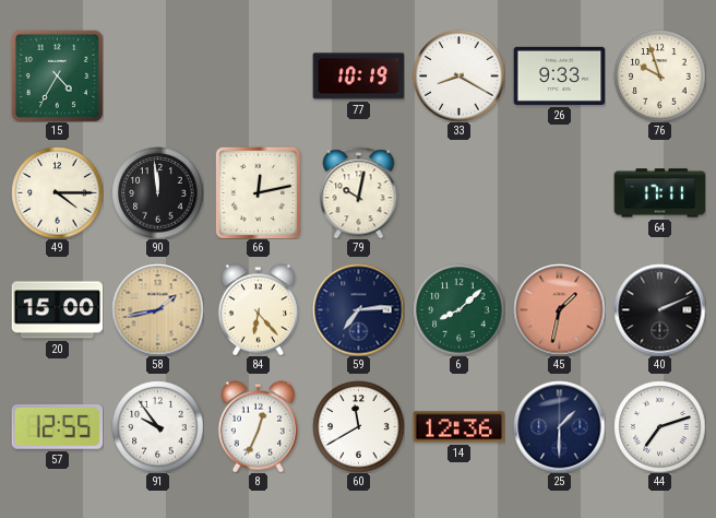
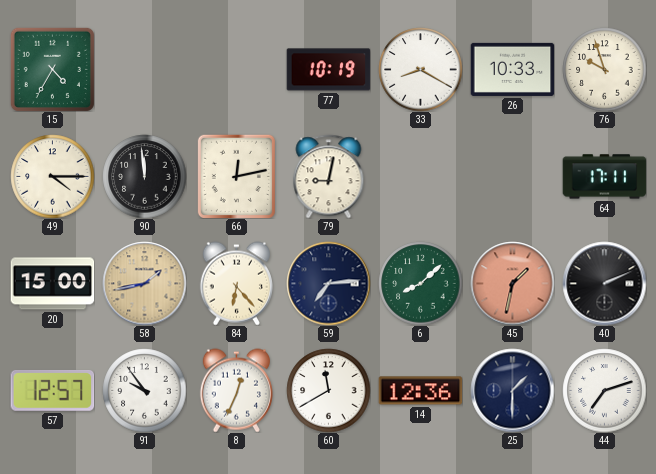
26: 9:33 -> 10:33
79: 10:02 -> 9:02
57: 12:55 -> 12:57
